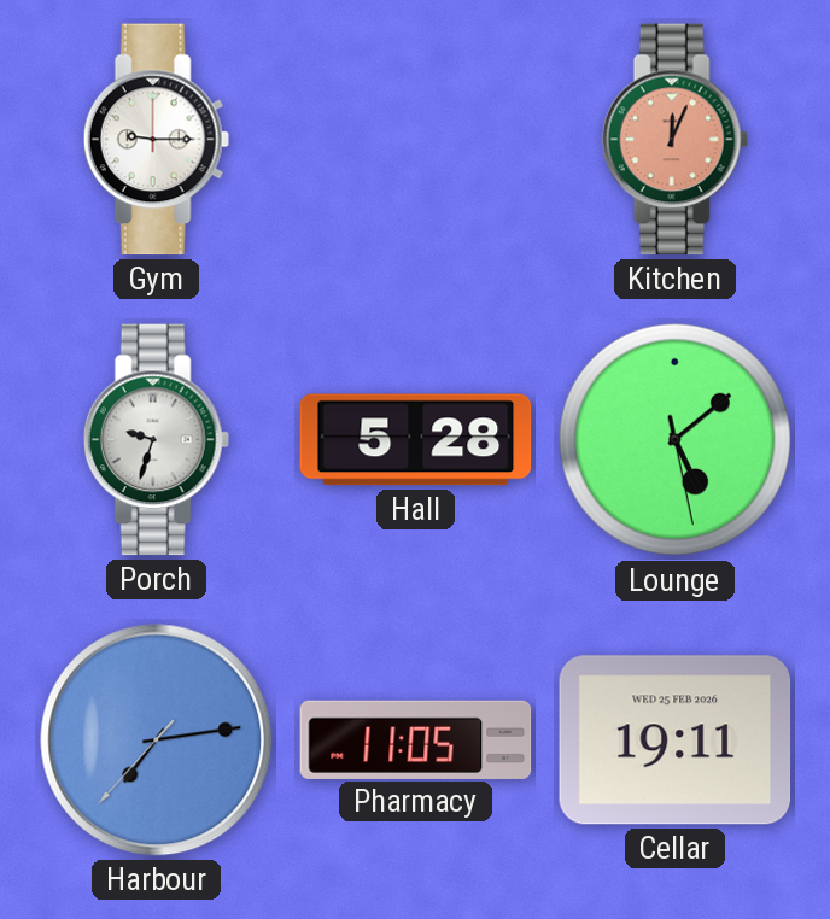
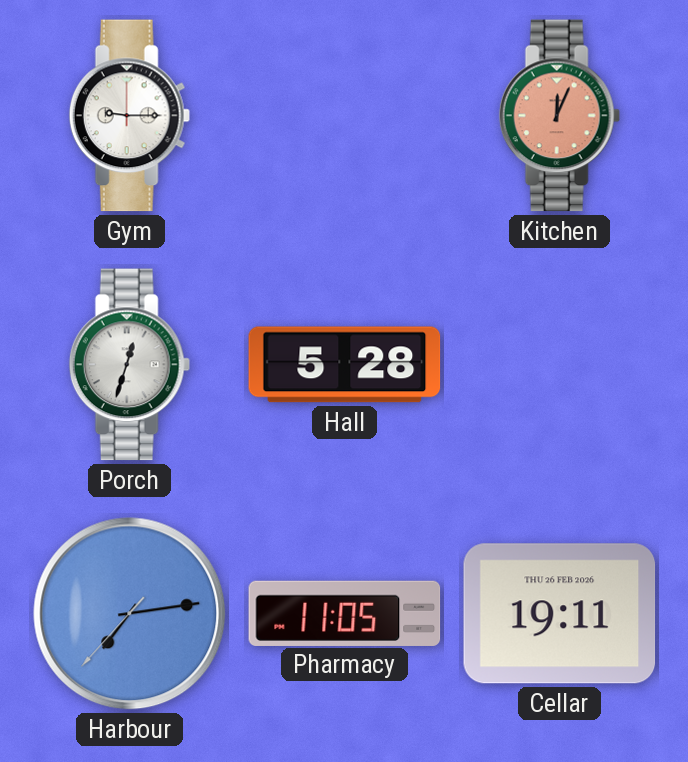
Porch: 9:33 -> 12:33
Lounge: 5:08 -> none
Cellar date: WED 25 FEB 2026 -> THU 26 FEB 2026
